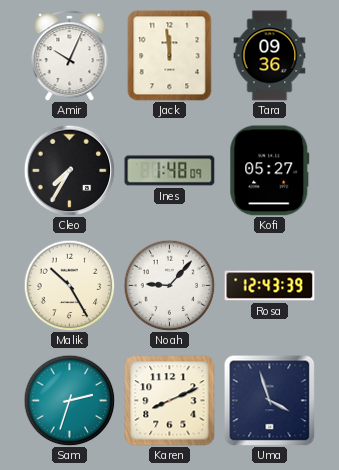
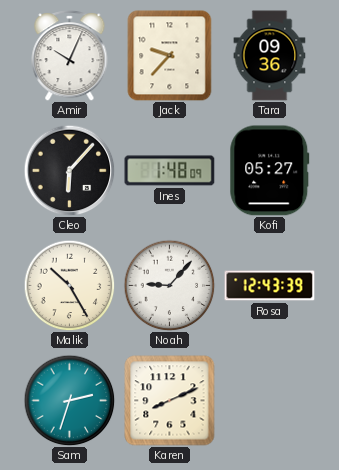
Jack: 11:59 -> 9:37
Cleo: 7:35 -> 6:07
Uma: 3:57 -> none
